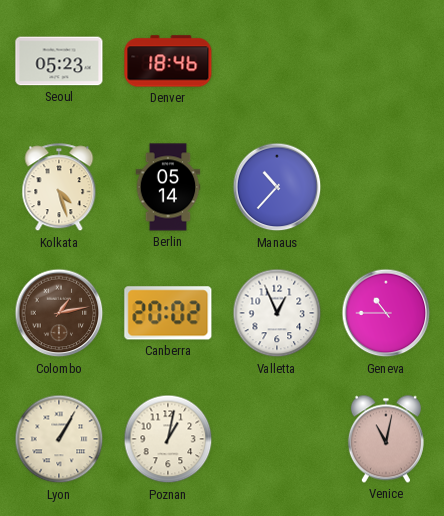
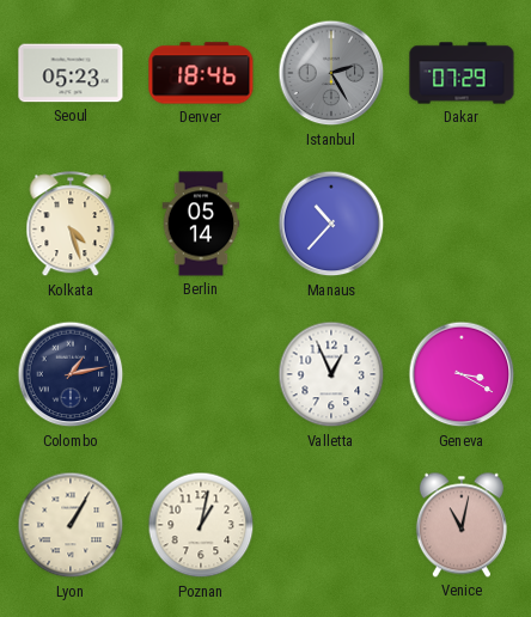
Istanbul: none -> 2:25
Dakar: none -> 07:29
Colombo dial: brown -> navy
Canberra: 20:02 -> none
Geneva: 10:45 -> 3:20
